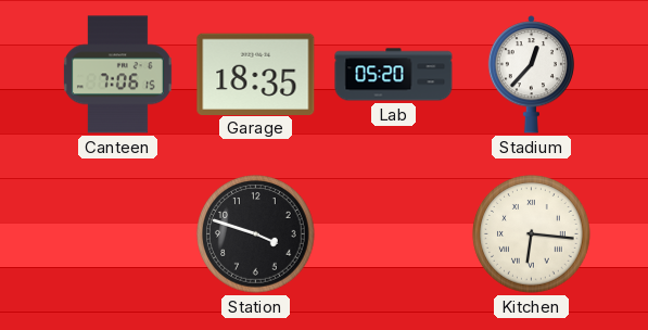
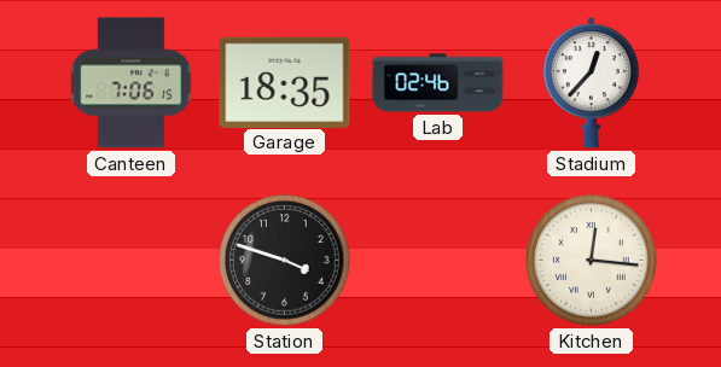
Lab: 05:20 -> 02:46
Kitchen: 6:16 -> 12:16
